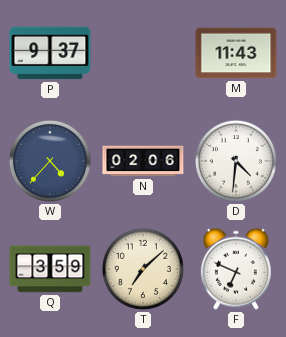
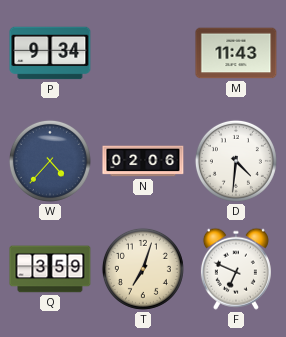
P: 9:37 -> 9:34
T: 7:08 -> 7:03
